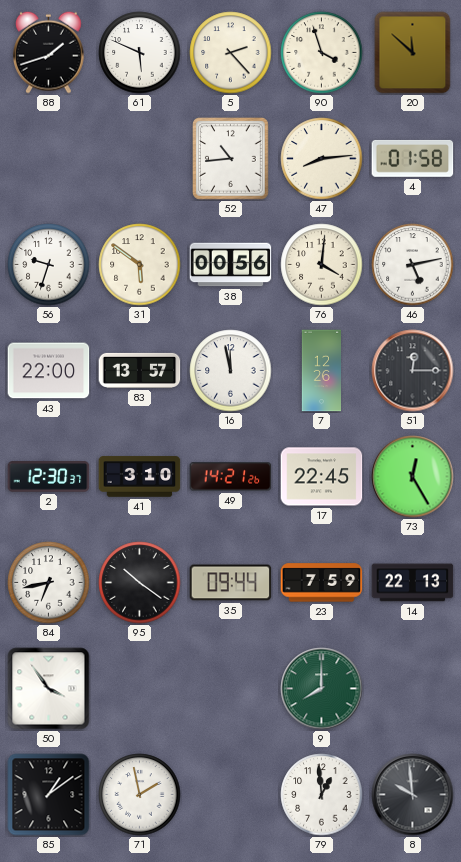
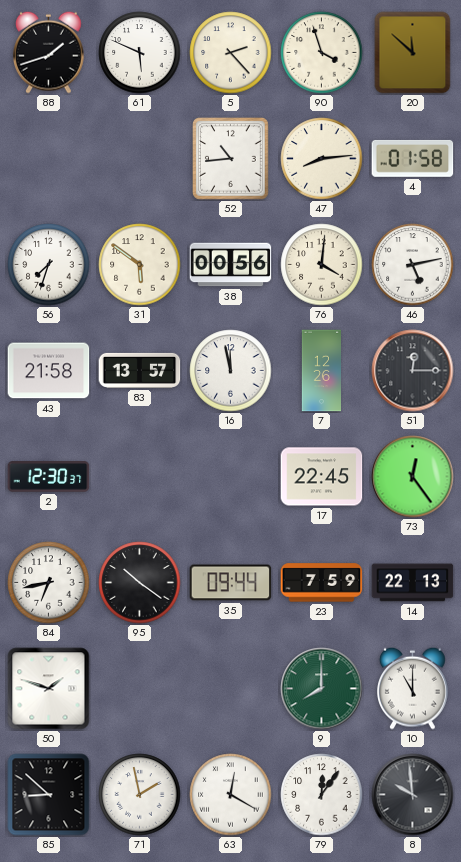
56: 9:33 -> 7:33
43: 22:00 -> 21:58
41: 3:10 -> none
49: 14:21 -> none
73: 12:25 -> 12:24
50: 3:54 -> 1:48
10: none -> 11:00
85: 1:09 -> 8:52
63: none -> 12:20
79: 12:59 -> 12:06
